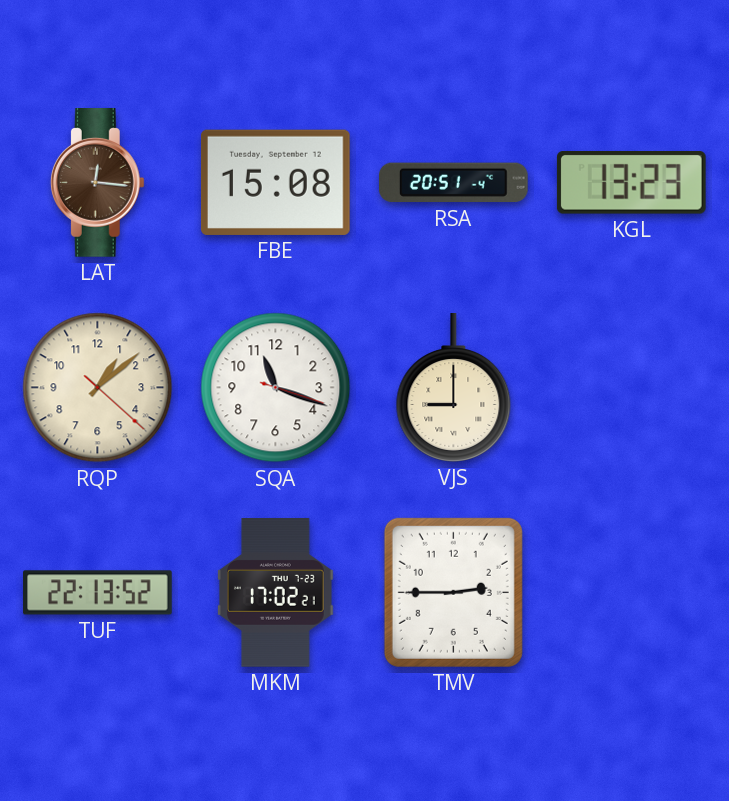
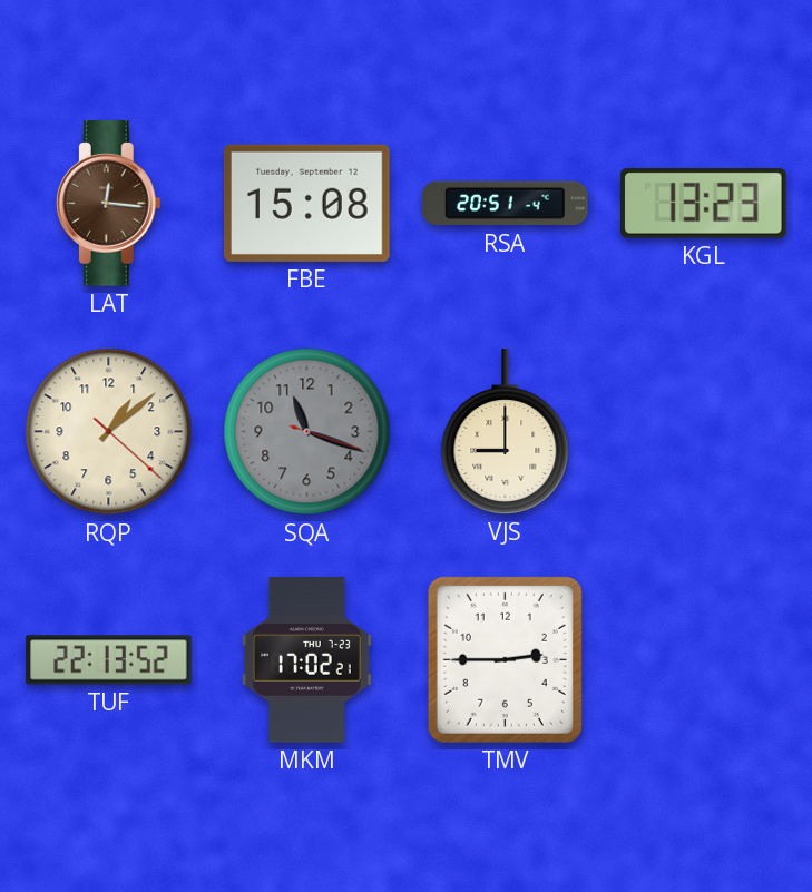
SQA dial: white -> grey
